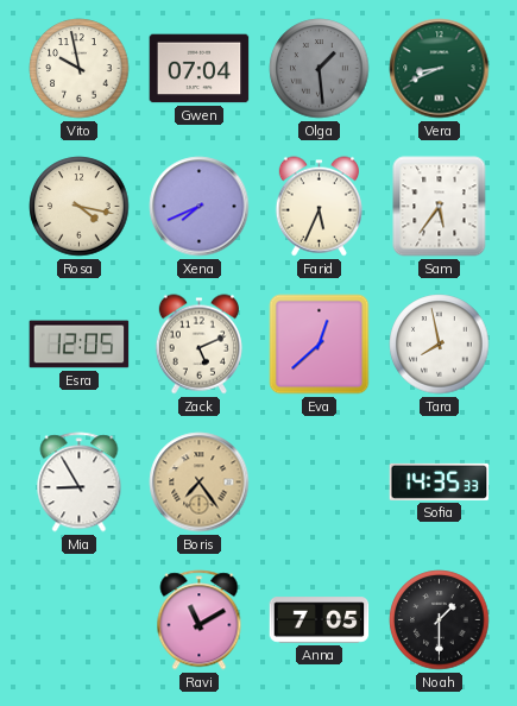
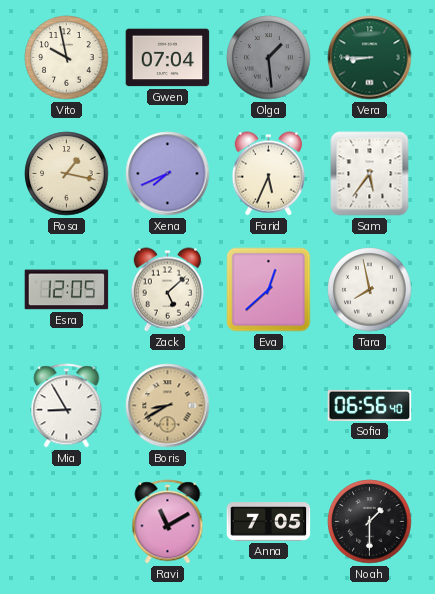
Vera: 8:41 -> 8:45
Rosa: 4:17 -> 1:17
Zack: 5:11 -> 5:08
Boris: 7:24 -> 8:40
Sofia: 14:35 -> 06:56
